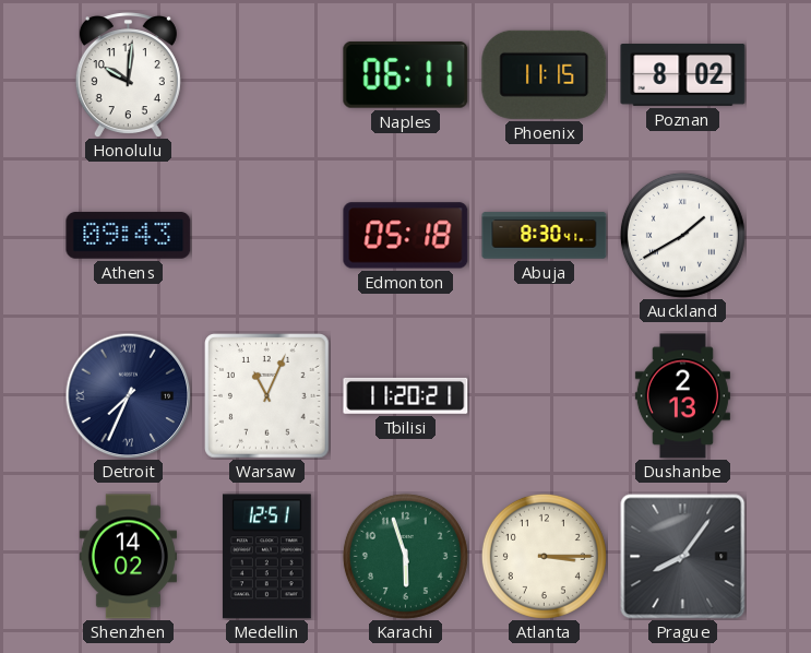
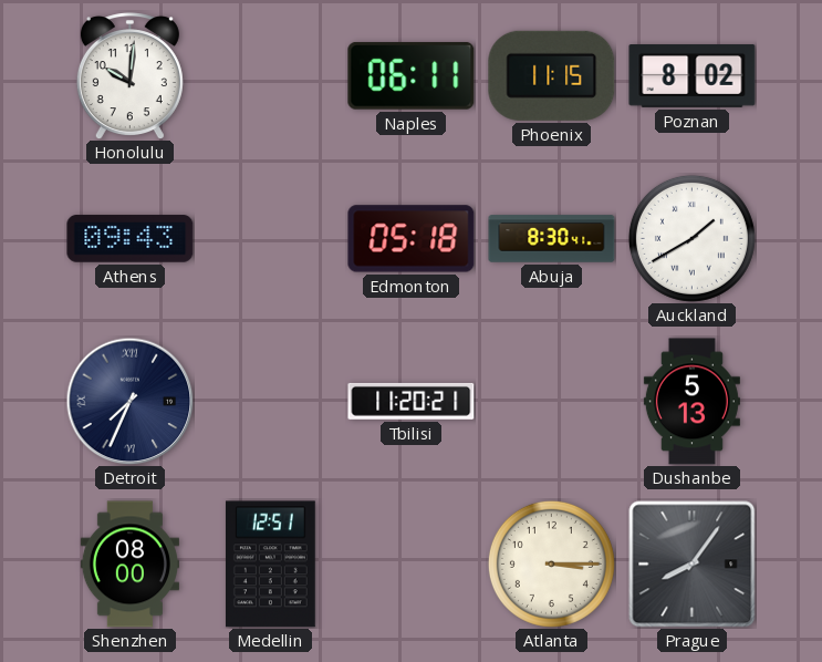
Warsaw: 11:04 -> none
Dushanbe: 2:13 -> 5:13
Shenzhen: 14:02 -> 08:00
Karachi: 5:57 -> none
